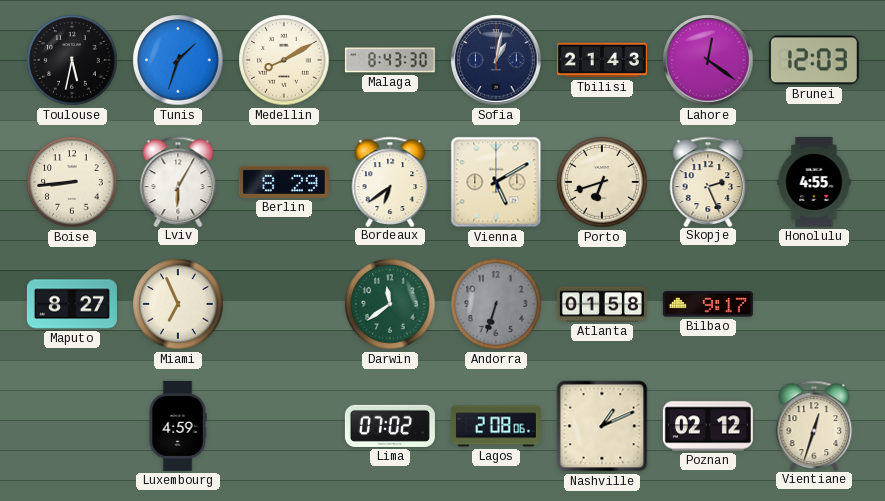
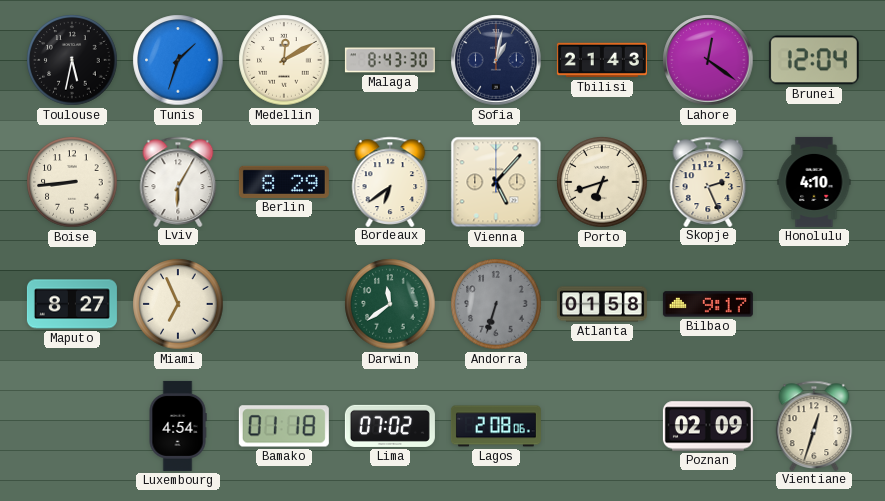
Medellin: 8:10 -> 12:10
Brunei: 12:03 -> 12:04
Vienna: 5:10 -> 5:07
Honolulu: 4:55 -> 4:10
Luxembourg: 4:59 -> 4:54
Bamako: none -> 01:18
Nashville: 1:11 -> none
Poznan: 02:12 -> 02:09
